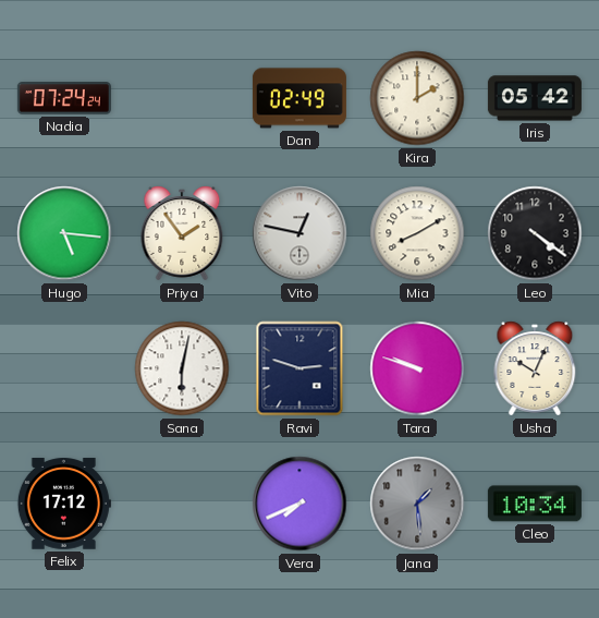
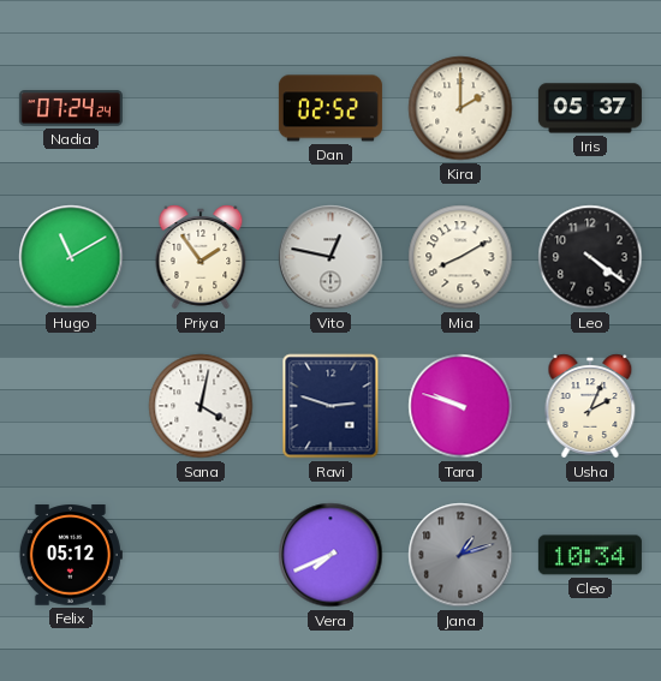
Dan: 02:49 -> 02:52
Iris: 05:42 -> 05:37
Hugo: 5:16 -> 11:10
Sana: 6:02 -> 4:02
Usha: 10:04 -> 2:04
Felix: 17:12 -> 05:12
Jana: 1:29 -> 1:12
